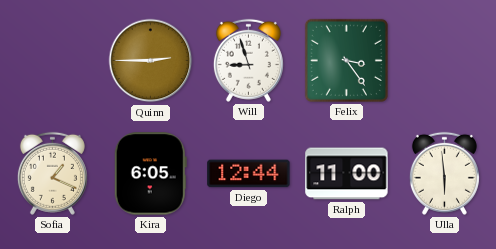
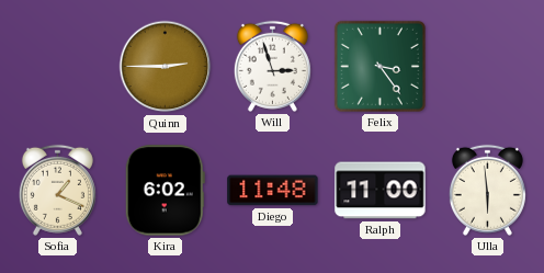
Will: 8:57 -> 2:57
Kira: 6:05 -> 6:02
Diego: 12:44 -> 11:48
